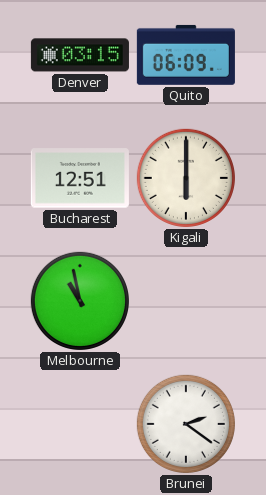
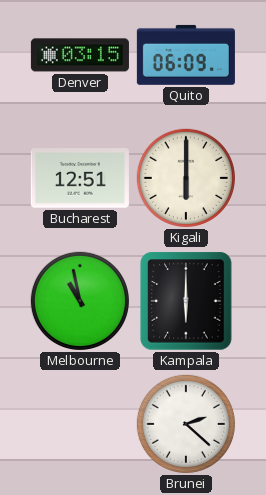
Kampala: none -> 6:00
Brunei: 2:21 -> 2:22
